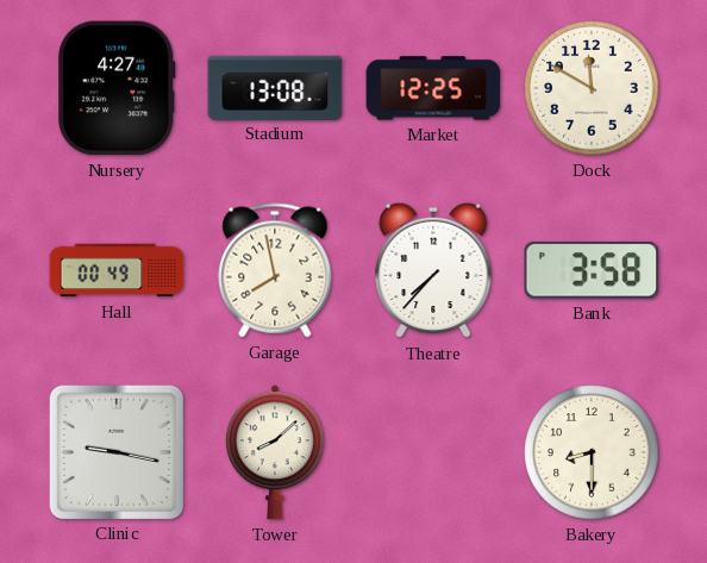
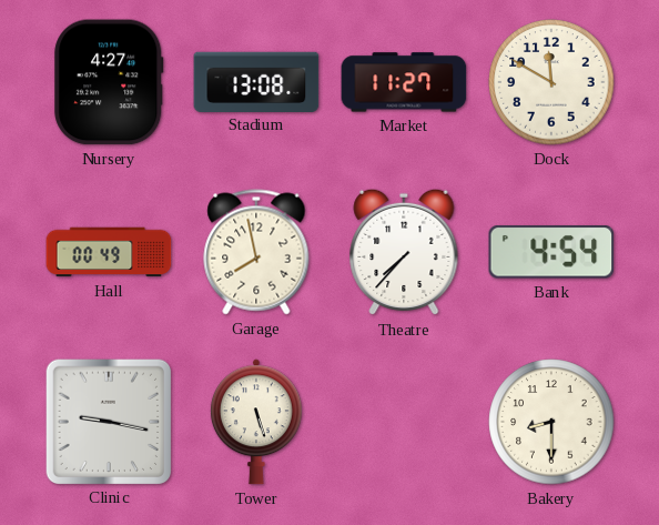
Market: 12:25 -> 11:27
Bank: 3:58 -> 4:54
Tower: 8:08 -> 5:27
